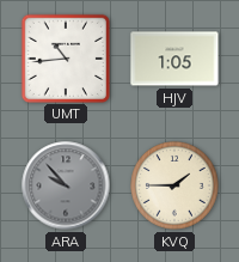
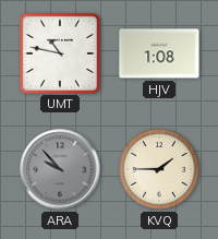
UMT: 10:44 -> 10:47
HJV: 1:05 -> 1:08
